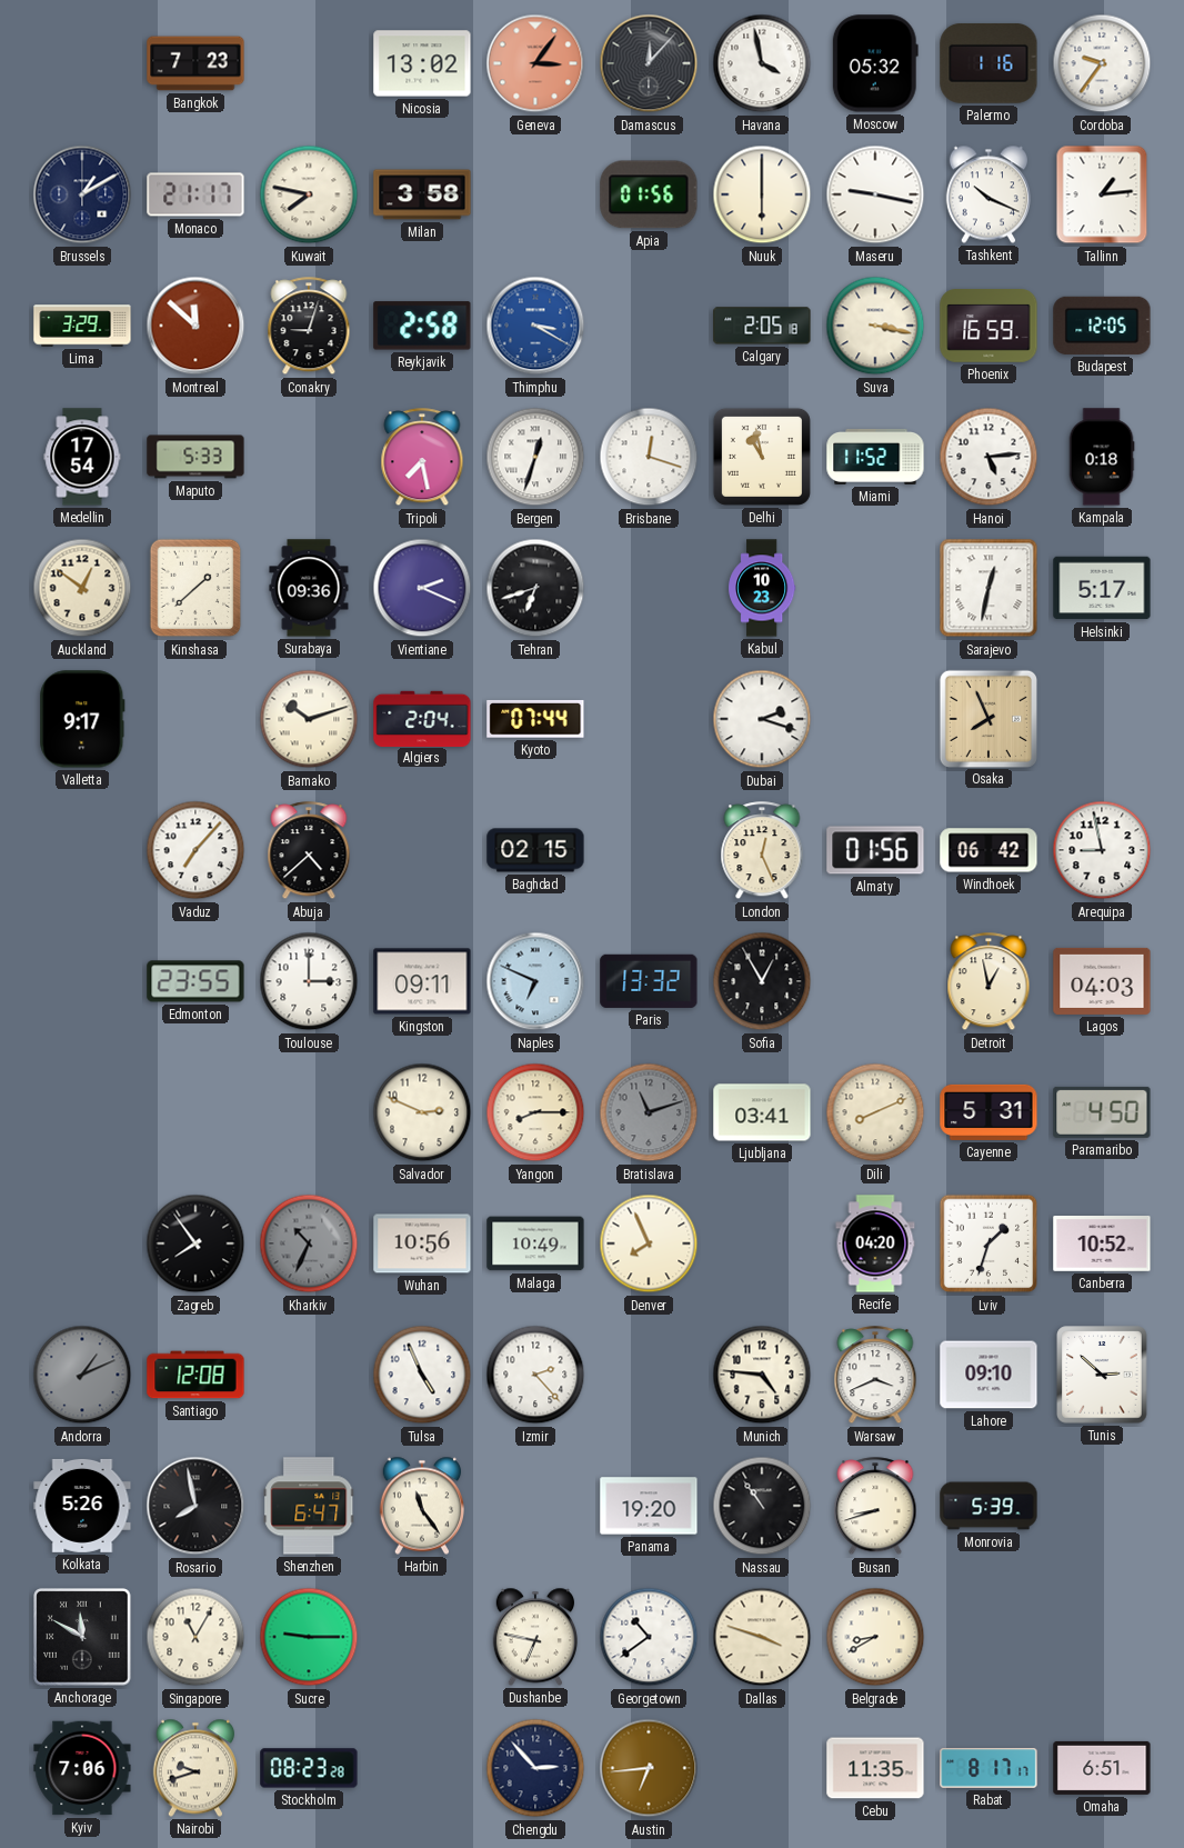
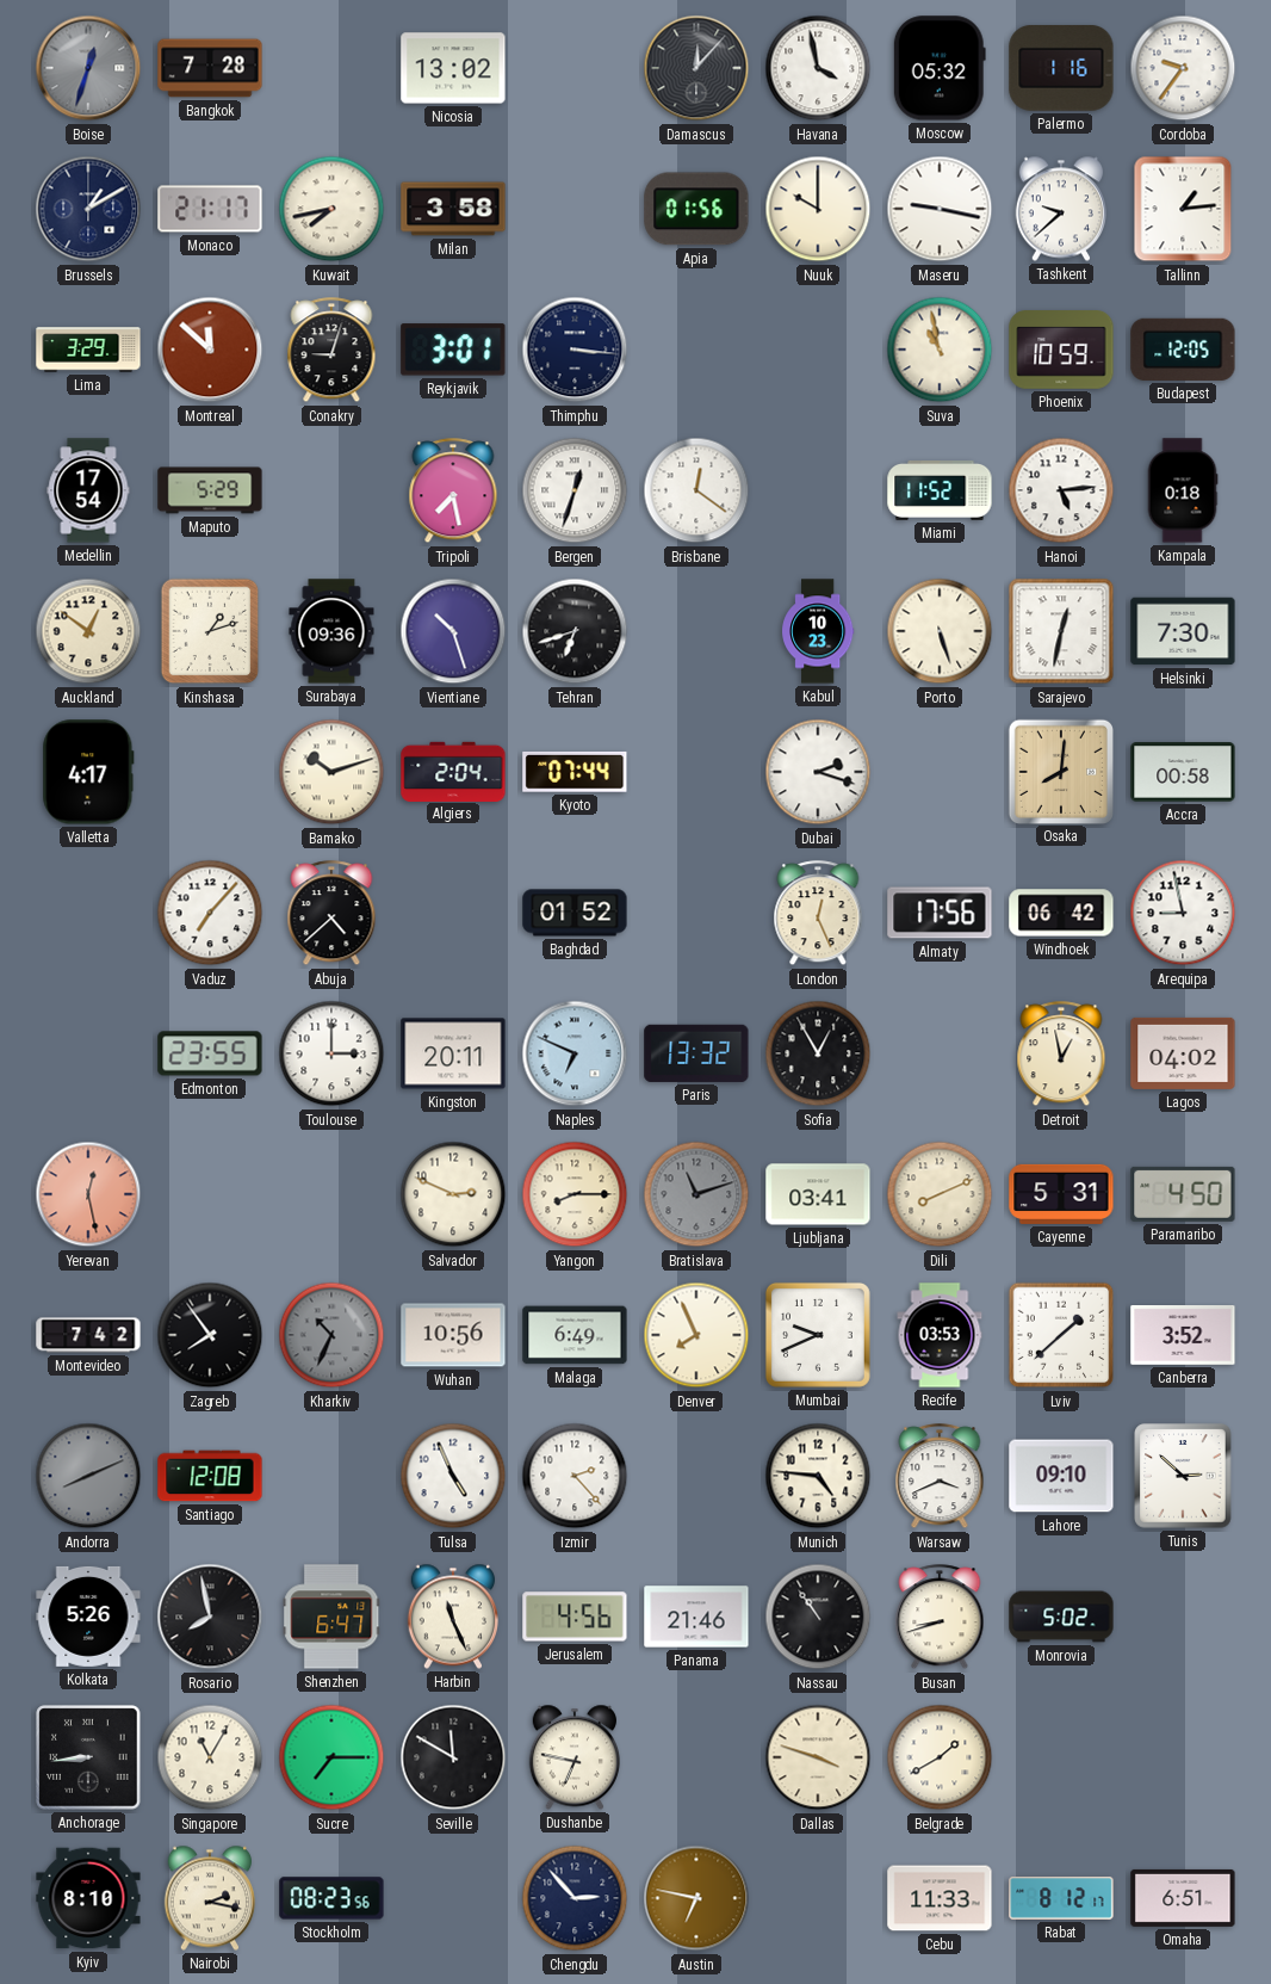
Boise: none -> 12:33
Bangkok: 7:23 -> 7:28
Geneva: 3:06 -> none
Kuwait: 7:47 -> 7:43
Nuuk: 6:00 -> 10:00
Tashkent: 10:19 -> 9:38
Reykjavik: 2:58 -> 3:01
Thimphu: 3:20 -> 3:16
Thimphu dial: blue -> navy
Calgary: 2:05 -> none
Suva: 3:17 -> 10:58
Phoenix: 16:59 -> 10:59
Maputo: 5:33 -> 5:29
Brisbane: 12:18 -> 12:21
Delhi: 10:58 -> none
Kinshasa: 1:38 -> 1:12
Vientiane: 2:19 -> 10:27
Porto: none -> 5:27
Helsinki: 5:17 -> 7:30
Valletta: 9:17 -> 4:17
Osaka: 7:56 -> 8:01
Accra: none -> 00:58
Baghdad: 02:15 -> 01:52
Almaty: 01:56 -> 17:56
Kingston: 09:11 -> 20:11
Lagos: 04:03 -> 04:02
Yerevan: none -> 12:28
Montevideo: none -> 7:42
Malaga: 10:49 -> 6:49
Mumbai: none -> 9:41
Recife: 04:20 -> 03:53
Lviv: 1:33 -> 1:38
Canberra: 10:52 -> 3:52
Andorra: 1:11 -> 8:11
Harbin: 11:24 -> 11:26
Jerusalem: none -> 4:56
Panama: 19:20 -> 21:46
Monrovia: 5:39 -> 5:02
Anchorage: 11:50 -> 8:44
Sucre: 9:15 -> 7:15
Seville: none -> 11:50
Georgetown: 10:39 -> none
Belgrade: 8:40 -> 1:40
Kyiv: 7:06 -> 8:10
Nairobi: 9:42 -> 2:17
Stockholm: 08:23:28 -> 08:23:56
Austin: 6:44 -> 6:47
Cebu: 11:35 -> 11:33
Rabat: 8:17 -> 8:12
